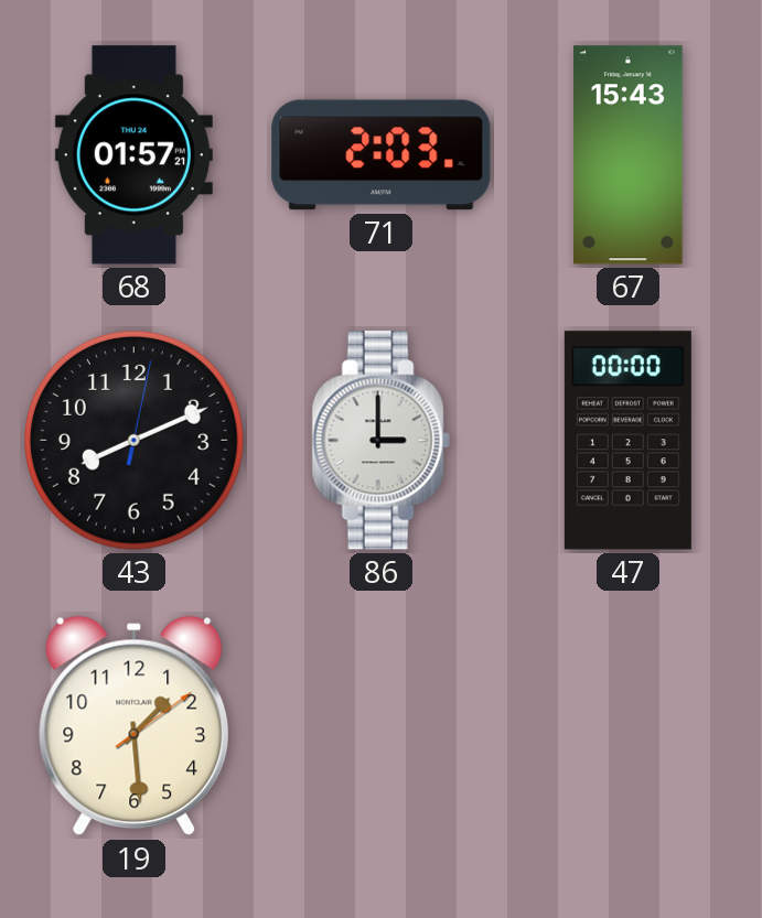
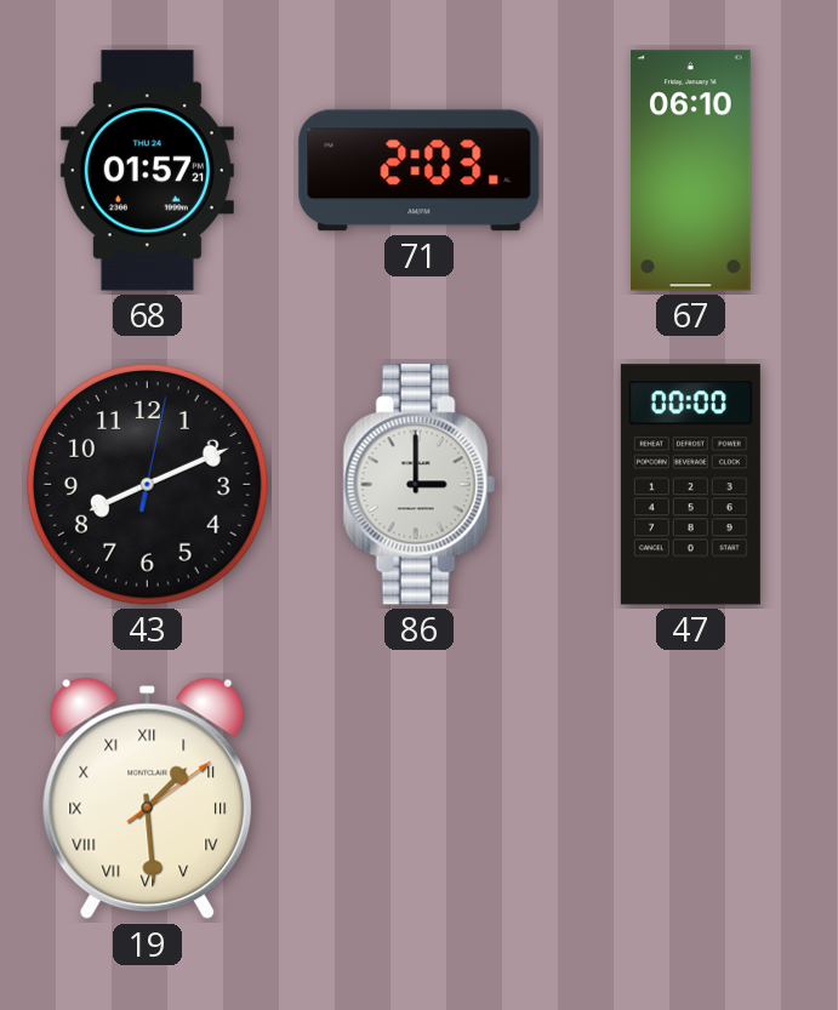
67: 15:43 -> 06:10
19 numerals: Arabic -> Roman
